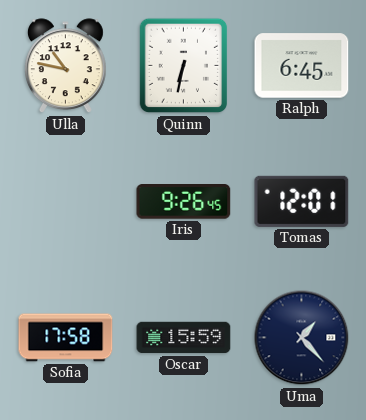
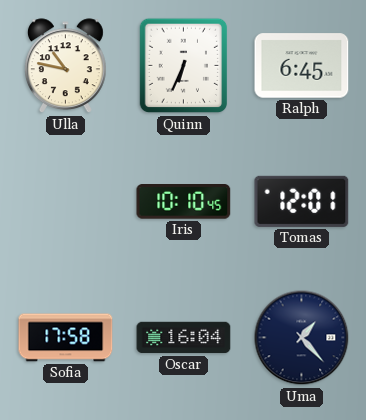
Quinn: 6:32 -> 6:34
Iris: 9:26 -> 10:10
Oscar: 15:59 -> 16:04
